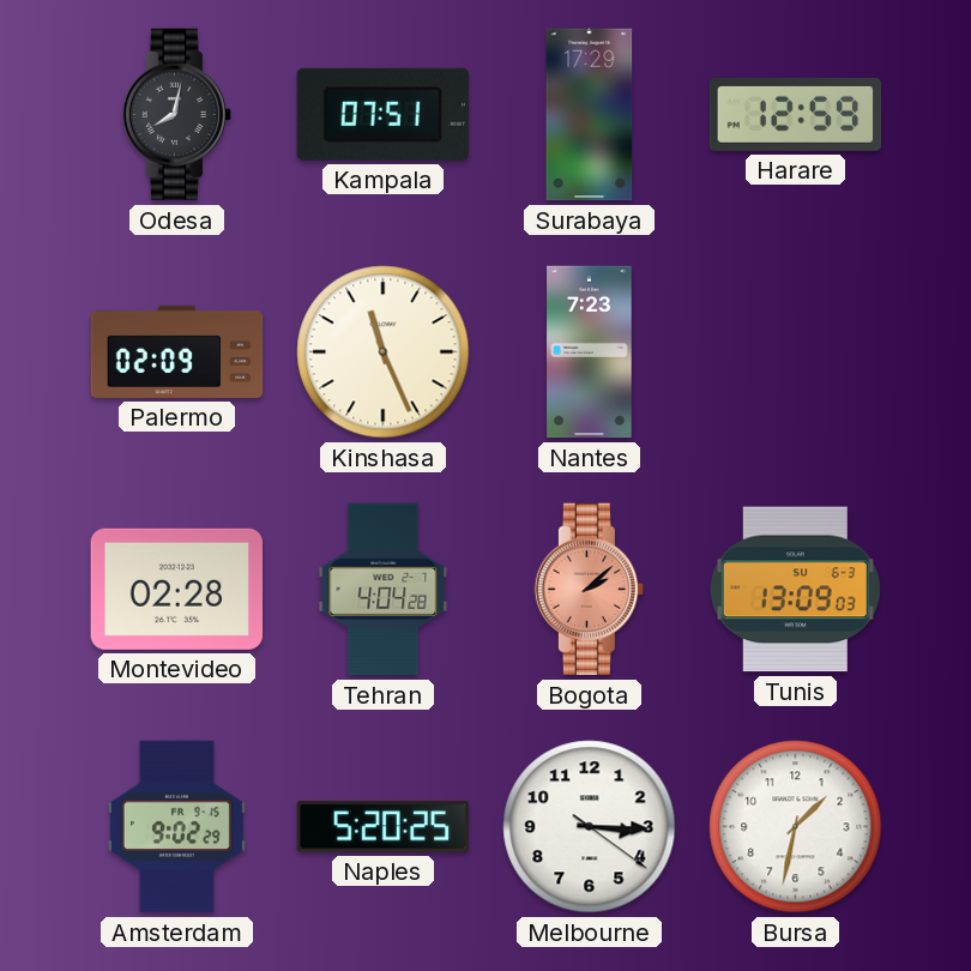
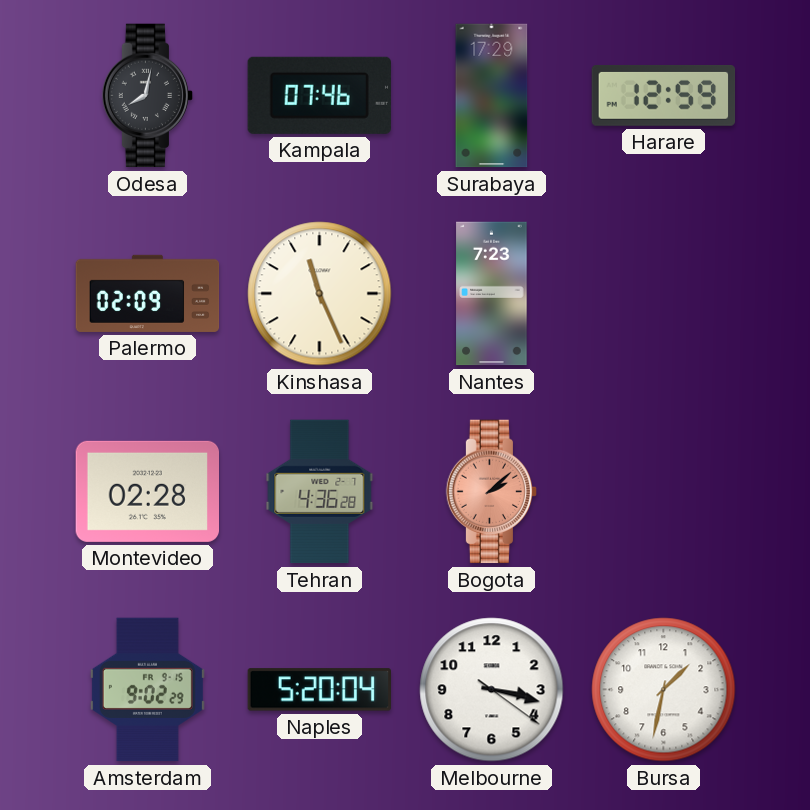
Kampala: 07:51 -> 07:46
Tehran: 4:04 -> 4:36
Tunis: 13:09 -> none
Naples: 5:20:25 -> 5:20:04
Melbourne: 3:15 -> 3:17
